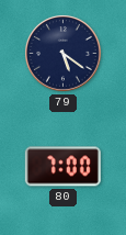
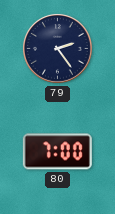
79: 5:21 -> 2:24
